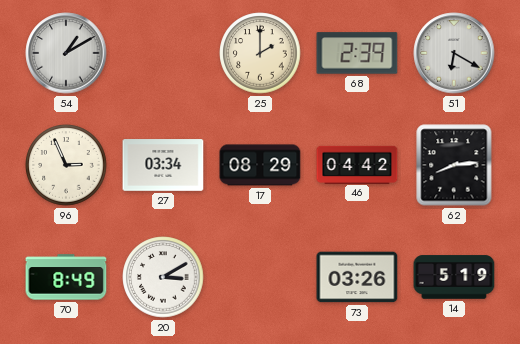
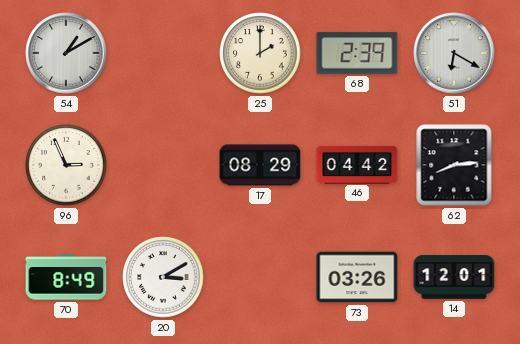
27: 03:34 -> none
14: 5:19 -> 12:01
